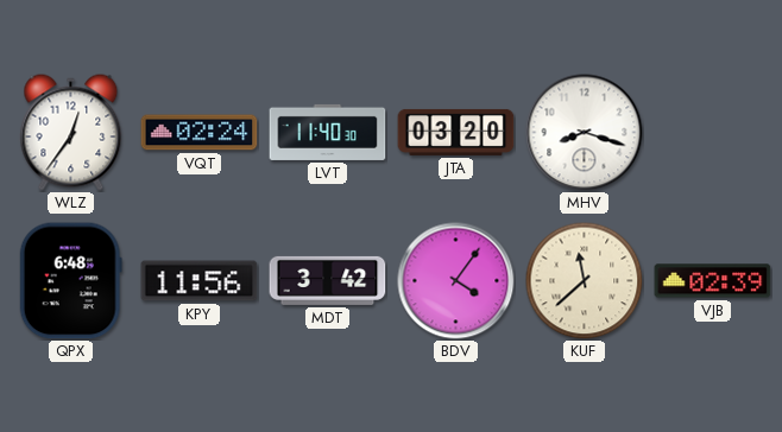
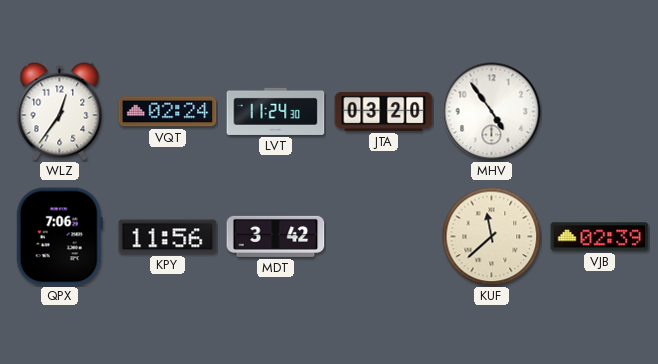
LVT: 11:40 -> 11:24
MHV: 8:18 -> 4:54
QPX: 6:48 -> 7:06
BDV: 4:06 -> none
